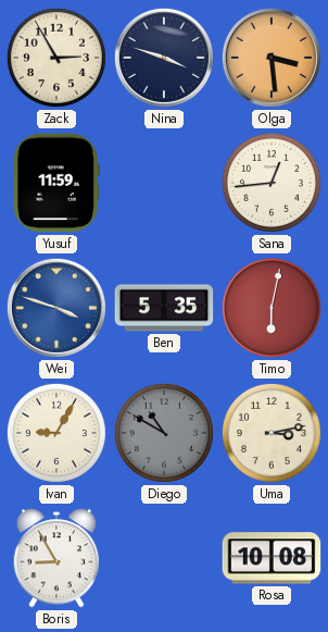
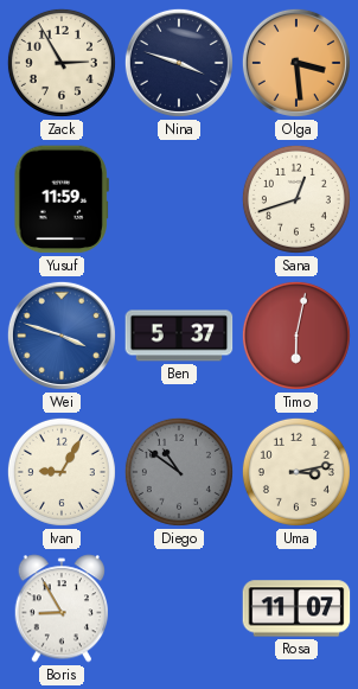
Sana: 12:44 -> 12:42
Ben: 5:35 -> 5:37
Diego: 10:50 -> 10:51
Rosa: 10:08 -> 11:07
